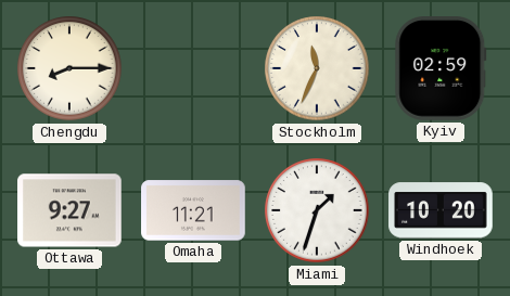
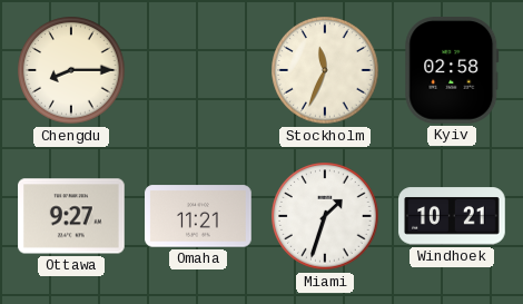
Kyiv: 02:59 -> 02:58
Windhoek: 10:20 -> 10:21
